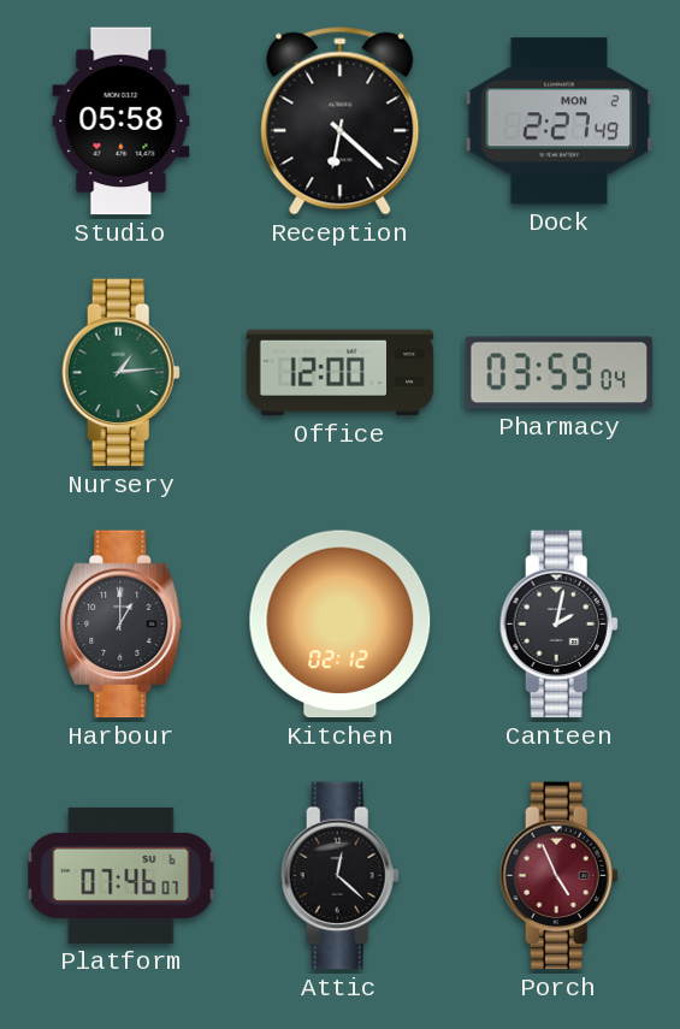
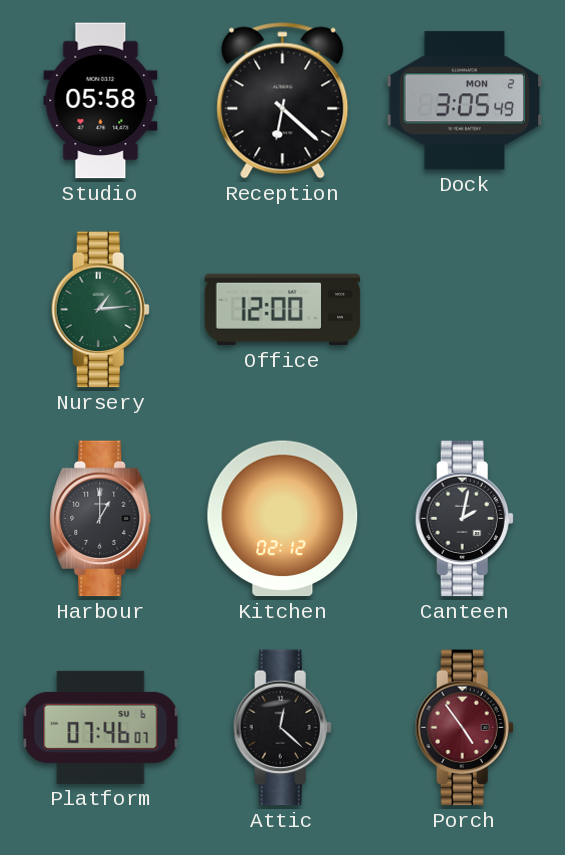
Dock: 2:27 -> 3:05
Pharmacy: 03:59 -> none
Porch: 4:56 -> 4:54
